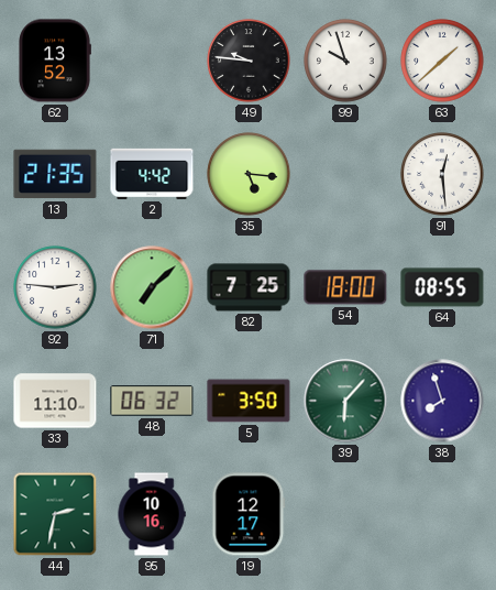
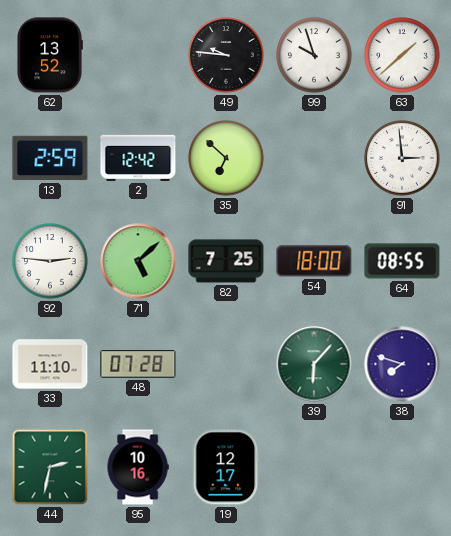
13: 21:35 -> 2:59
2: 4:42 -> 12:42
35: 5:16 -> 6:52
91: 12:29 -> 2:59
71: 7:08 -> 5:08
48: 06:32 -> 07:28
5: 3:50 -> none
38: 7:57 -> 7:48
